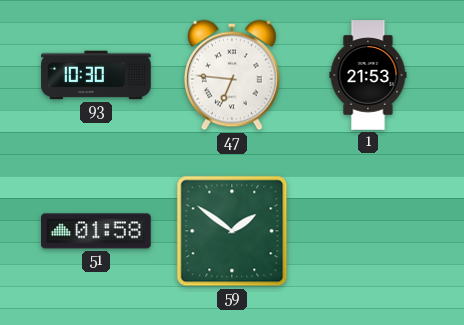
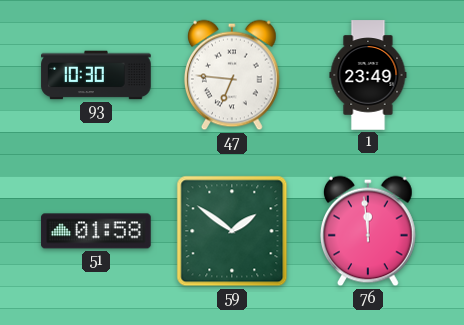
1: 21:53 -> 23:49
76: none -> 11:59
